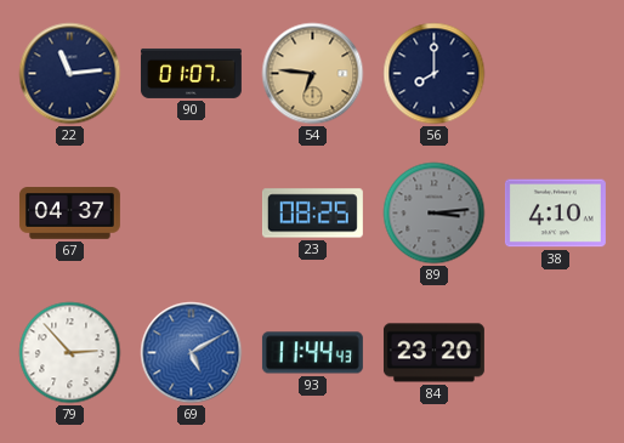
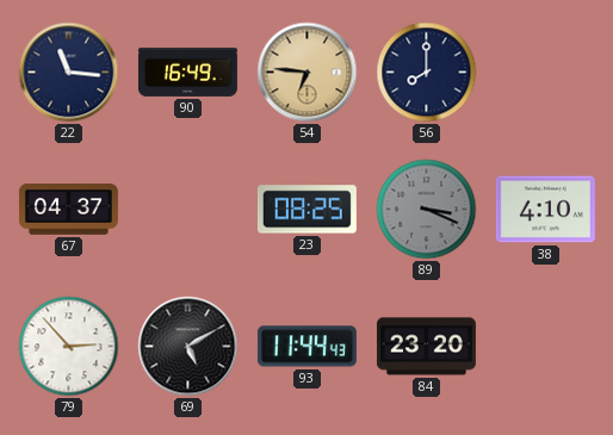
22: 11:14 -> 11:16
90: 01:07 -> 16:49
89: 3:14 -> 3:19
69 dial: blue -> black
